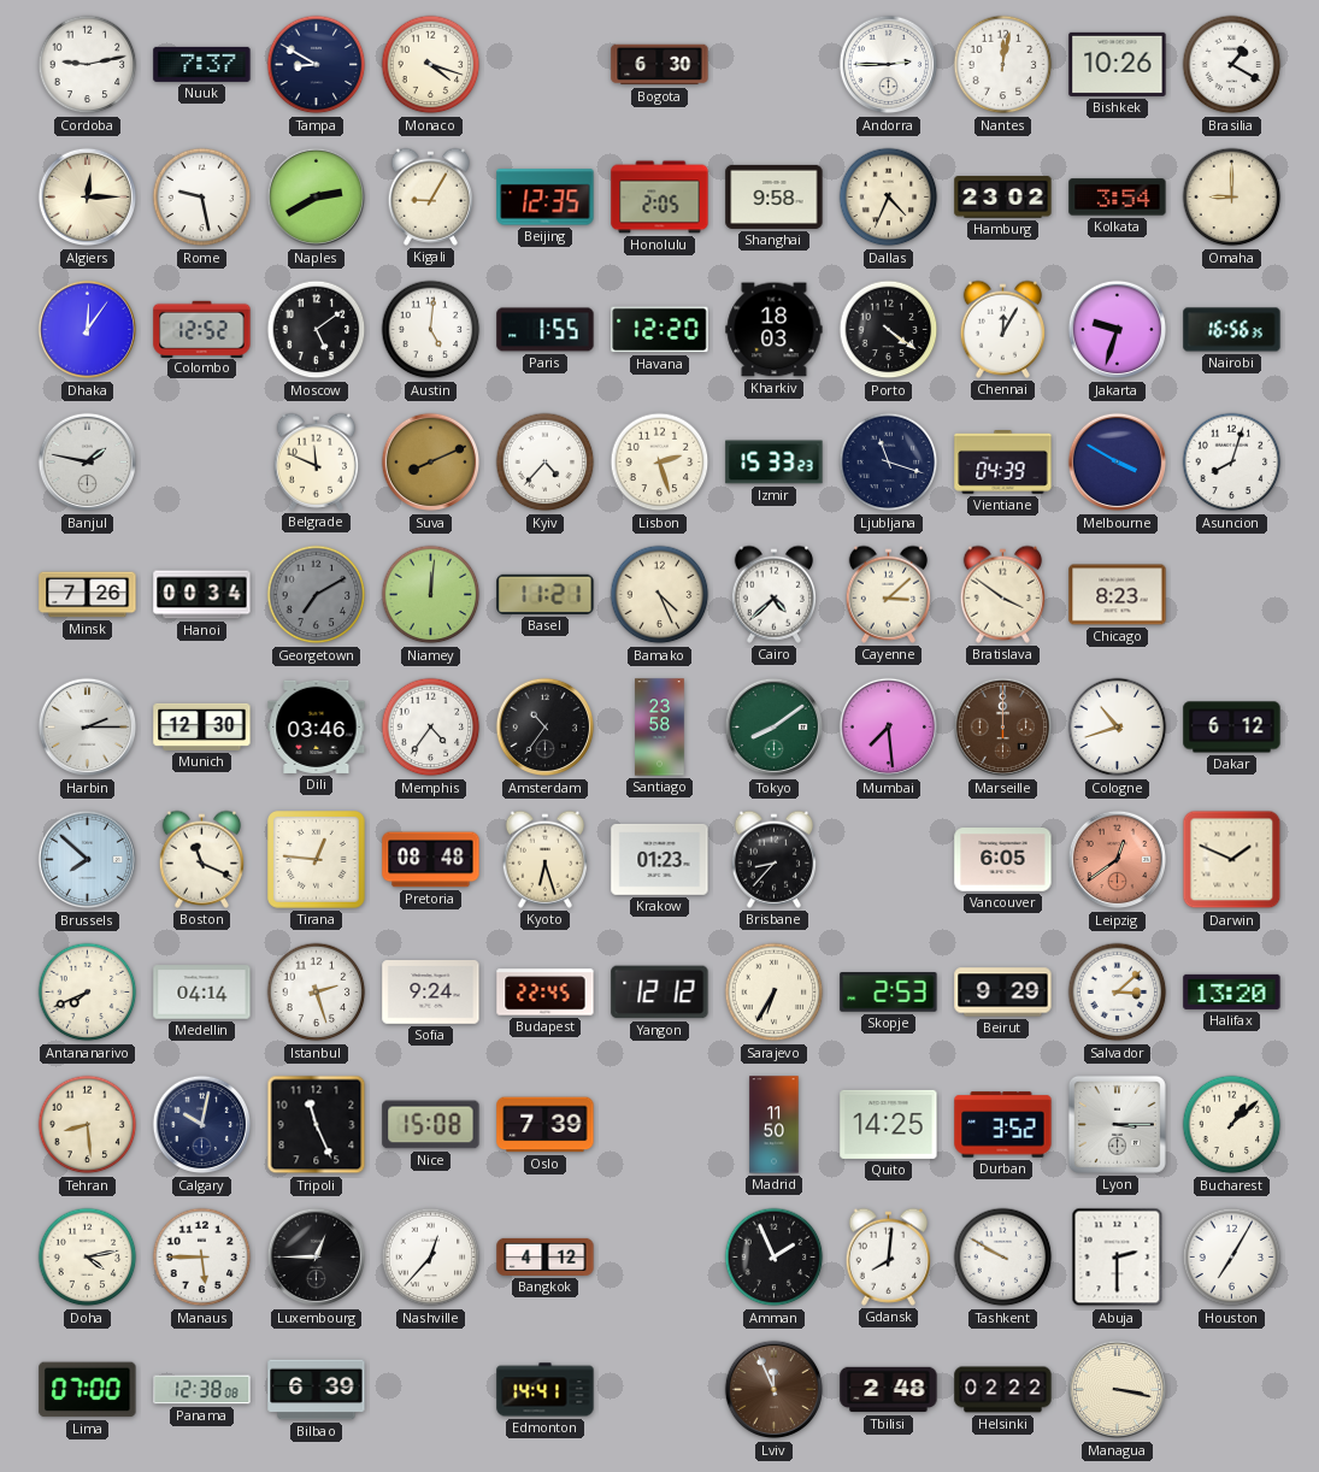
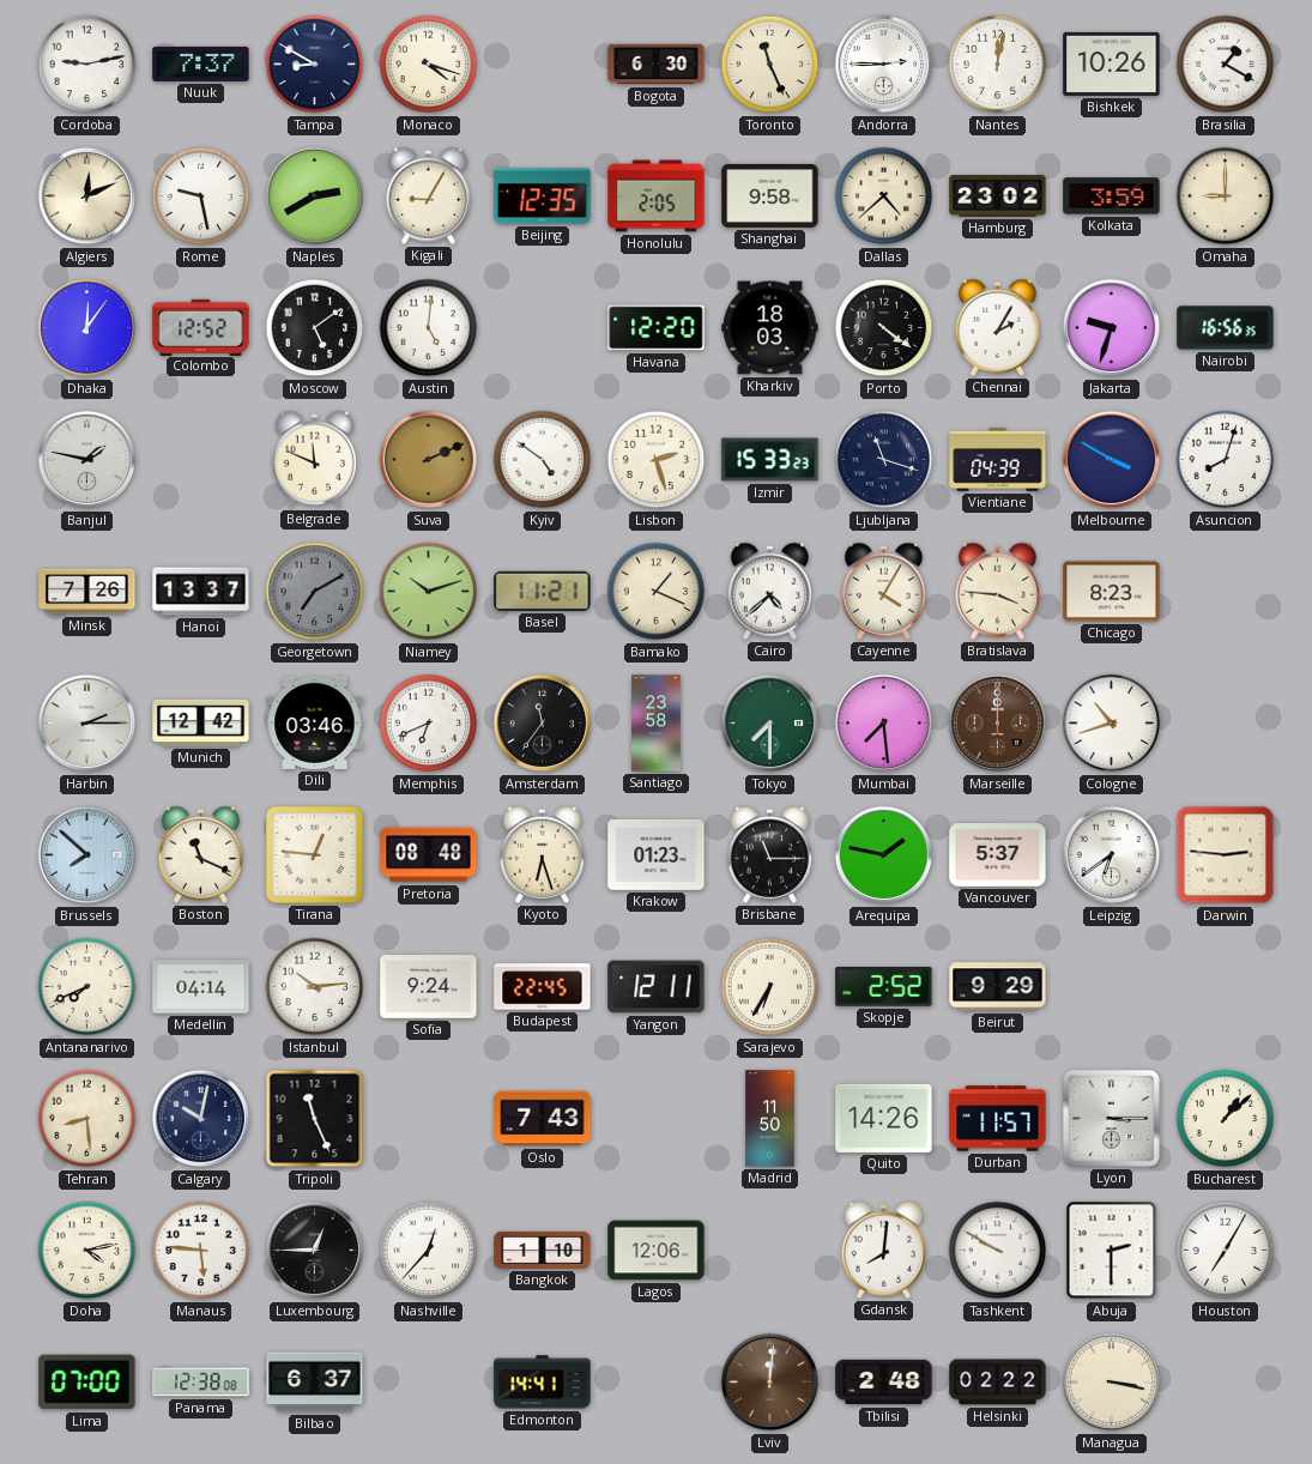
Toronto: none -> 11:26
Algiers: 12:15 -> 12:11
Dallas: 4:34 -> 4:38
Kolkata: 3:54 -> 3:59
Paris: 1:55 -> none
Chennai: 12:05 -> 2:05
Suva: 8:11 -> 2:11
Kyiv: 4:37 -> 4:51
Hanoi: 00:34 -> 13:37
Niamey: 12:01 -> 10:12
Bamako: 4:26 -> 1:19
Cayenne: 3:08 -> 4:05
Bratislava: 3:51 -> 3:46
Munich: 12:30 -> 12:42
Memphis: 4:36 -> 6:41
Amsterdam: 10:36 -> 11:36
Tokyo: 8:09 -> 7:30
Dakar: 6:12 -> none
Brisbane: 8:37 -> 11:15
Arequipa: none -> 1:47
Vancouver: 6:05 -> 5:37
Leipzig: 12:39 -> 6:39
Leipzig dial: salmon -> white
Darwin: 1:49 -> 2:46
Istanbul: 2:27 -> 10:14
Yangon: 12:12 -> 12:11
Skopje: 2:53 -> 2:52
Salvador: 3:08 -> none
Halifax: 13:20 -> none
Nice: 15:08 -> none
Oslo: 7:39 -> 7:43
Quito: 14:25 -> 14:26
Durban: 3:52 -> 11:57
Manaus: 5:45 -> 5:46
Bangkok: 4:12 -> 1:10
Lagos: none -> 12:06
Amman: 1:56 -> none
Bilbao: 6:39 -> 6:37
Lviv: 11:56 -> 12:01
